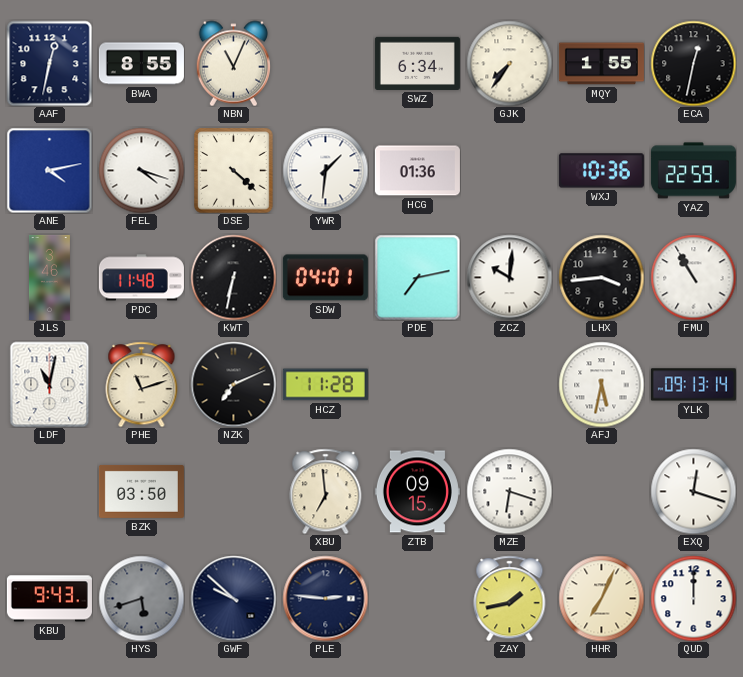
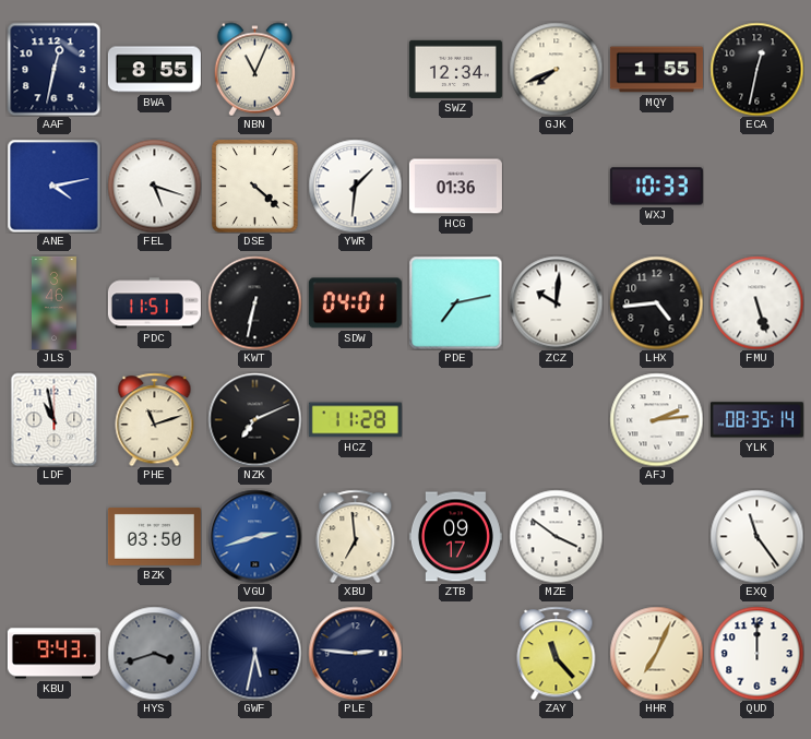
SWZ: 6:34 -> 12:34
GJK: 7:36 -> 7:41
FEL: 4:18 -> 5:18
WXJ: 10:36 -> 10:33
YAZ: 22:59 -> none
PDC: 11:48 -> 11:51
LHX: 3:44 -> 4:44
FMU: 10:55 -> 5:27
LDF: 11:02 -> 10:58
AFJ: 5:32 -> 2:14
YLK: 09:13 -> 08:35
VGU: none -> 2:42
ZTB: 09:15 -> 09:17
MZE: 6:18 -> 3:51
EXQ: 12:18 -> 11:24
HYS: 5:42 -> 3:42
GWF: 9:52 -> 5:32
ZAY: 1:43 -> 11:23
